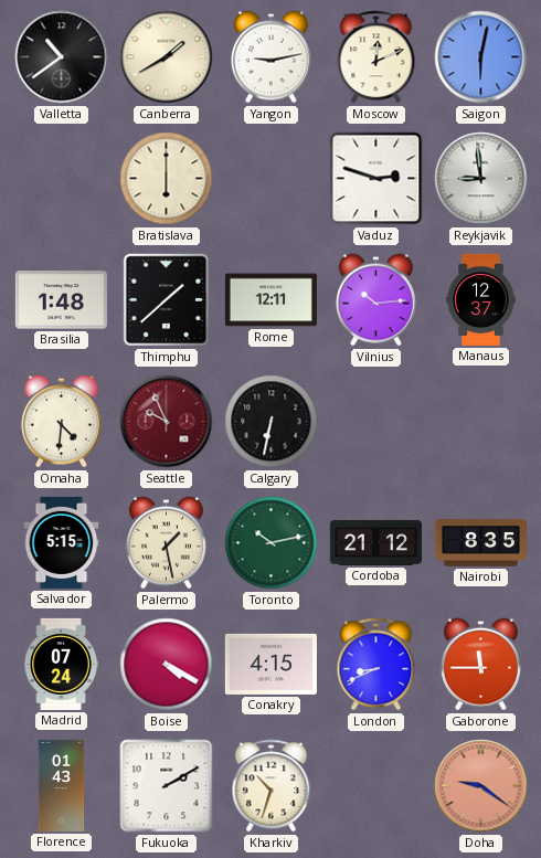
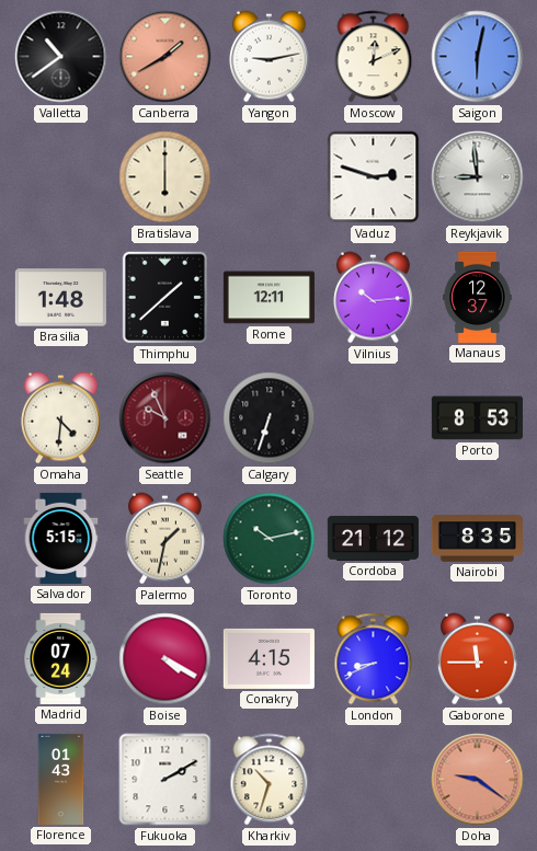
Canberra dial: cream -> salmon
Calgary: 6:32 -> 6:33
Porto: none -> 8:53
Palermo: 1:28 -> 1:32
